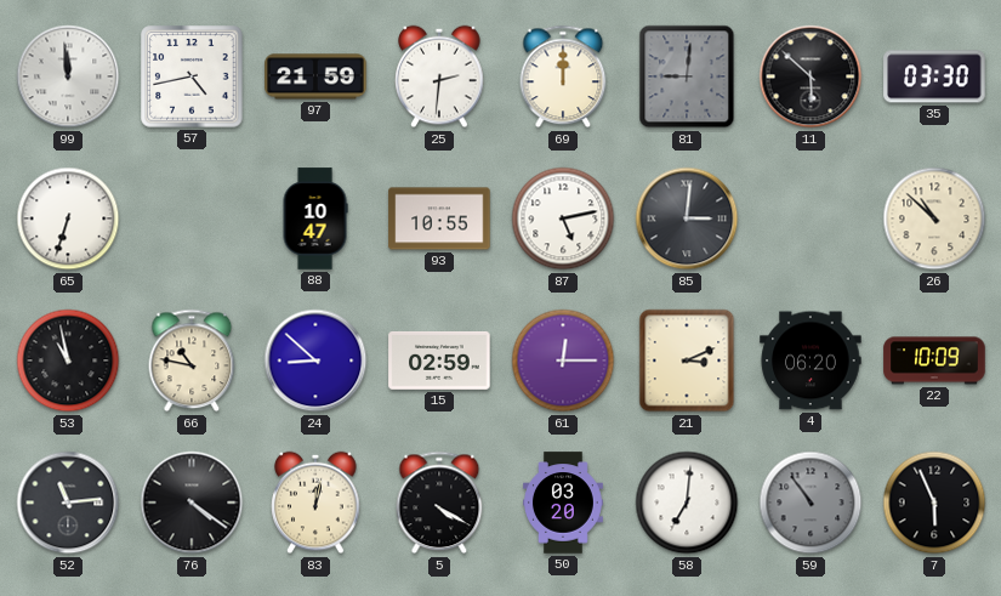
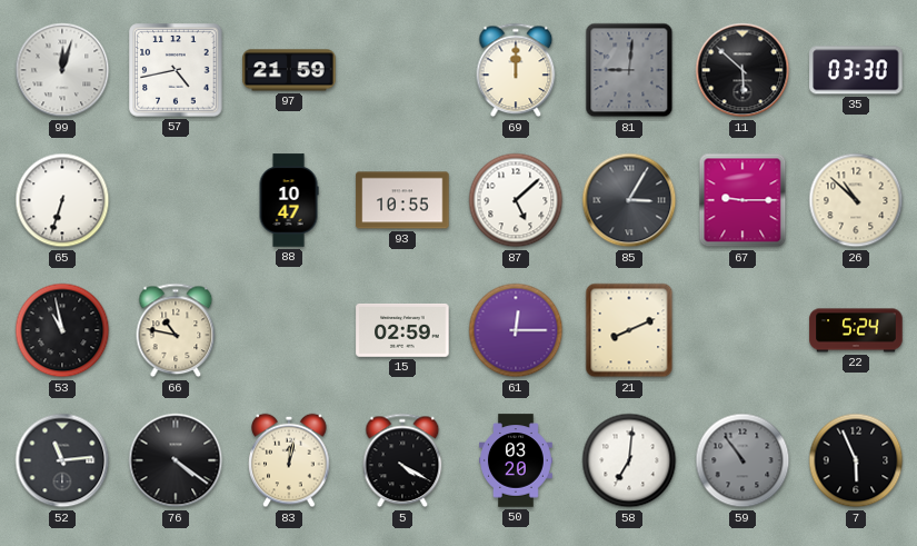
99: 11:59 -> 12:03
25: 2:31 -> none
87: 5:13 -> 5:08
85: 3:01 -> 3:05
67: none -> 9:15
24: 8:52 -> none
21: 3:11 -> 8:11
4: 06:20 -> none
22: 10:09 -> 5:24
